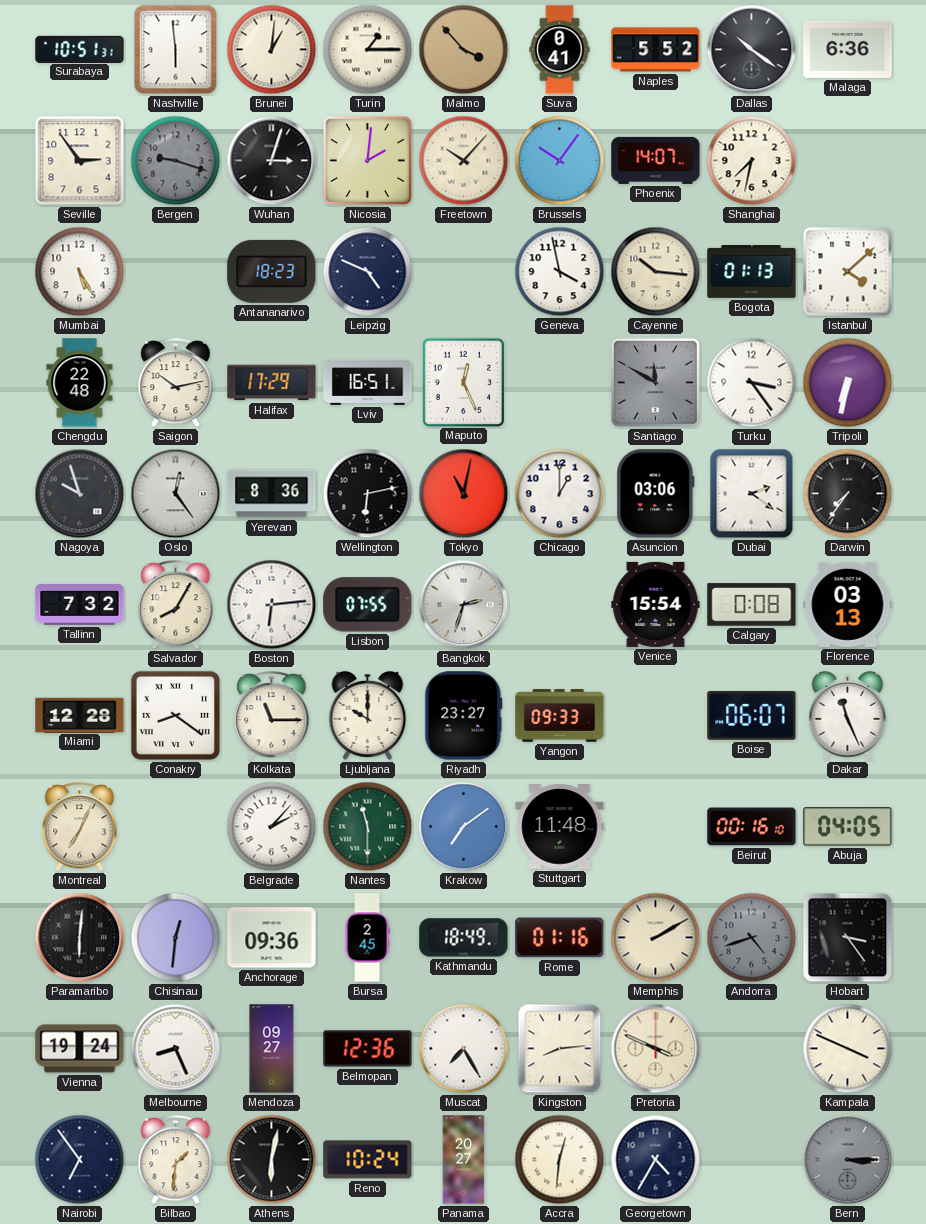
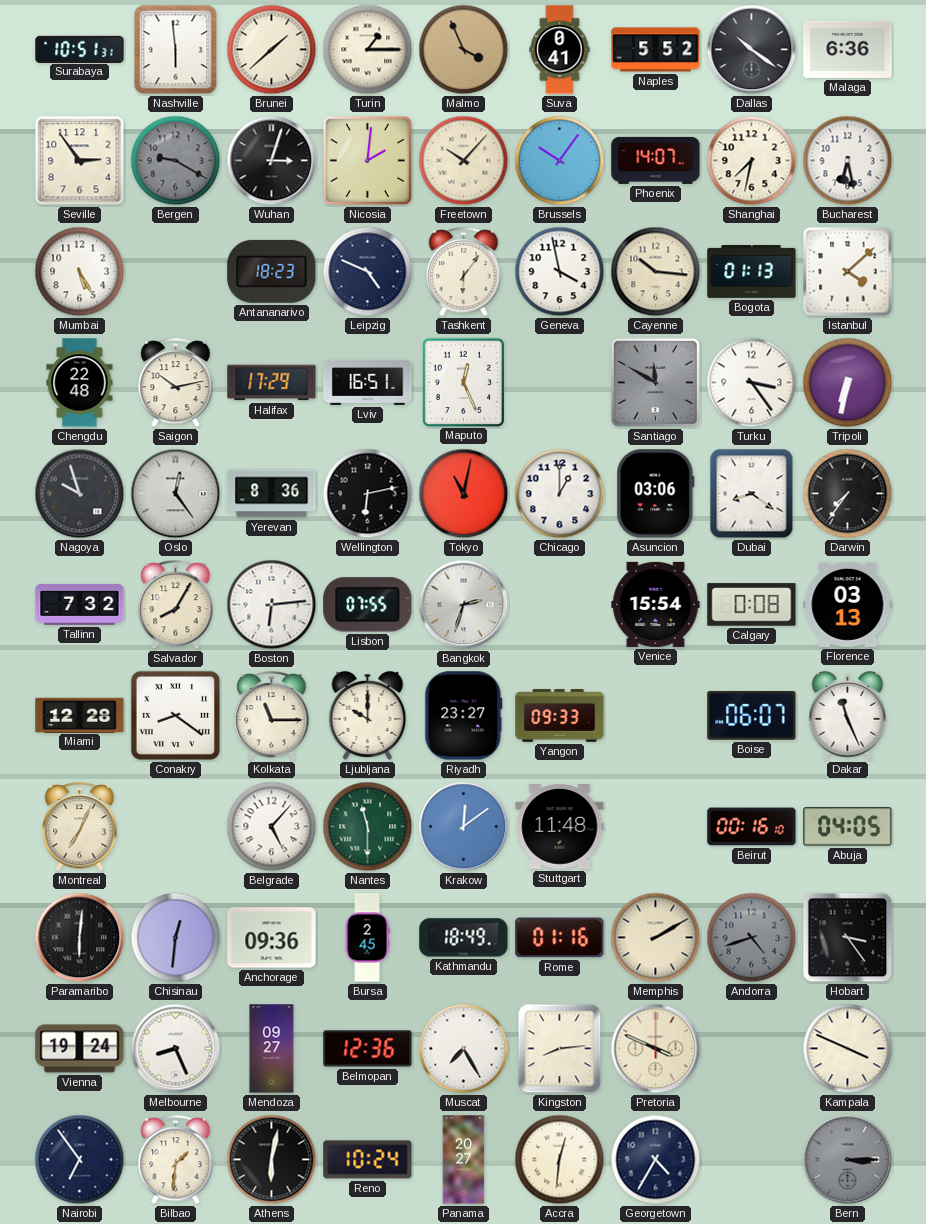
Brunei: 1:01 -> 1:38
Malmo: 3:53 -> 3:56
Bergen: 9:18 -> 9:20
Bucharest: none -> 6:28
Tashkent: none -> 6:06
Dubai: 2:21 -> 8:21
Belgrade: 2:07 -> 5:07
Krakow: 7:09 -> 12:09
